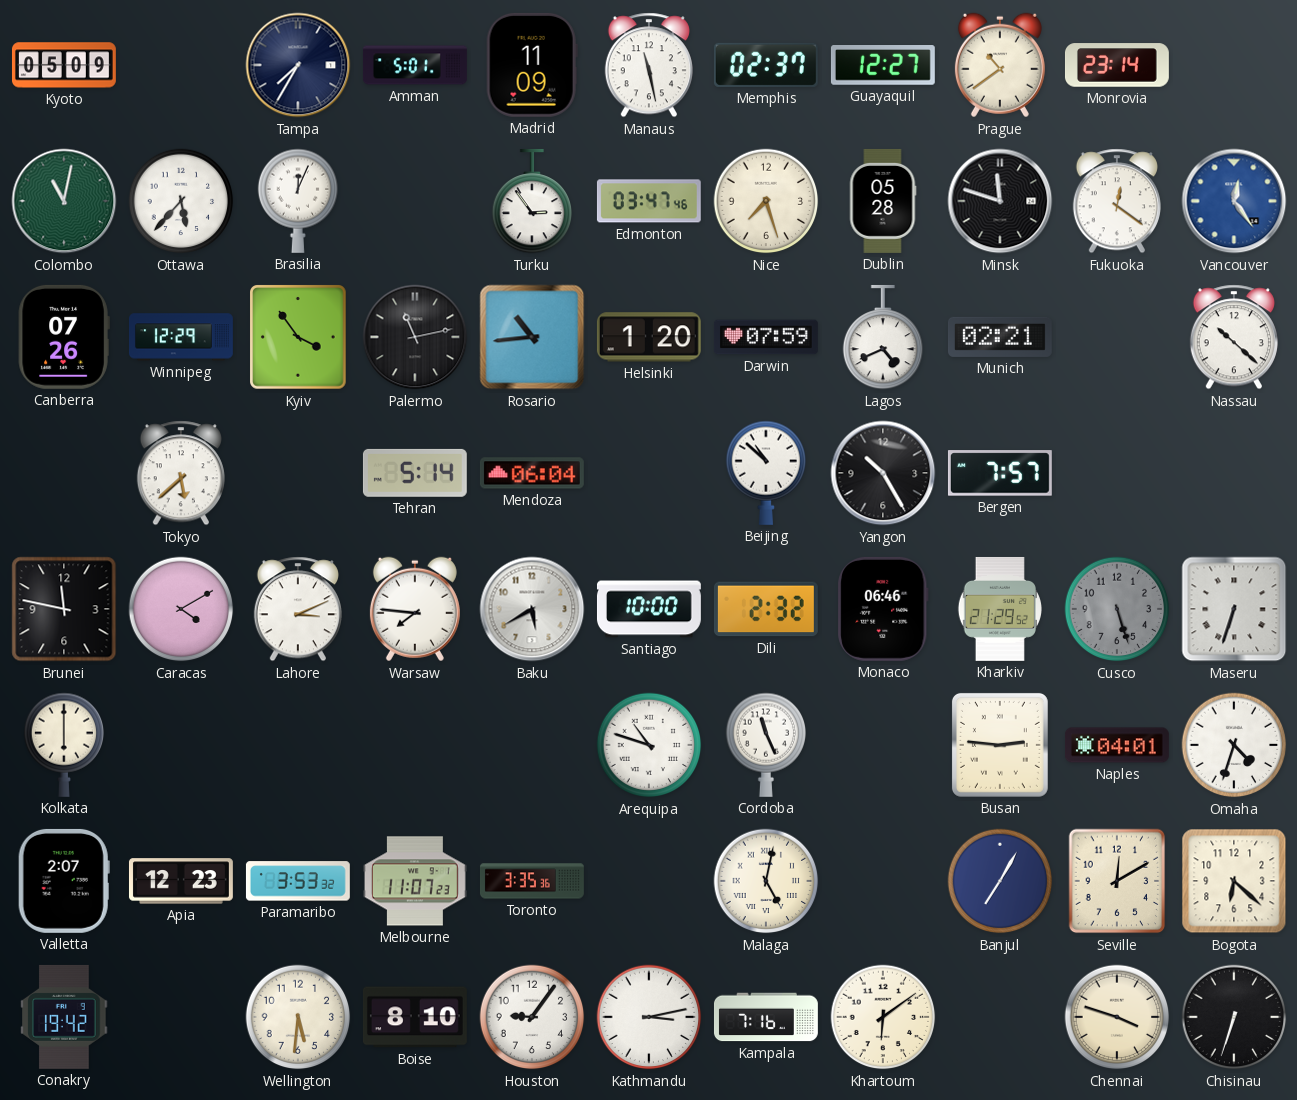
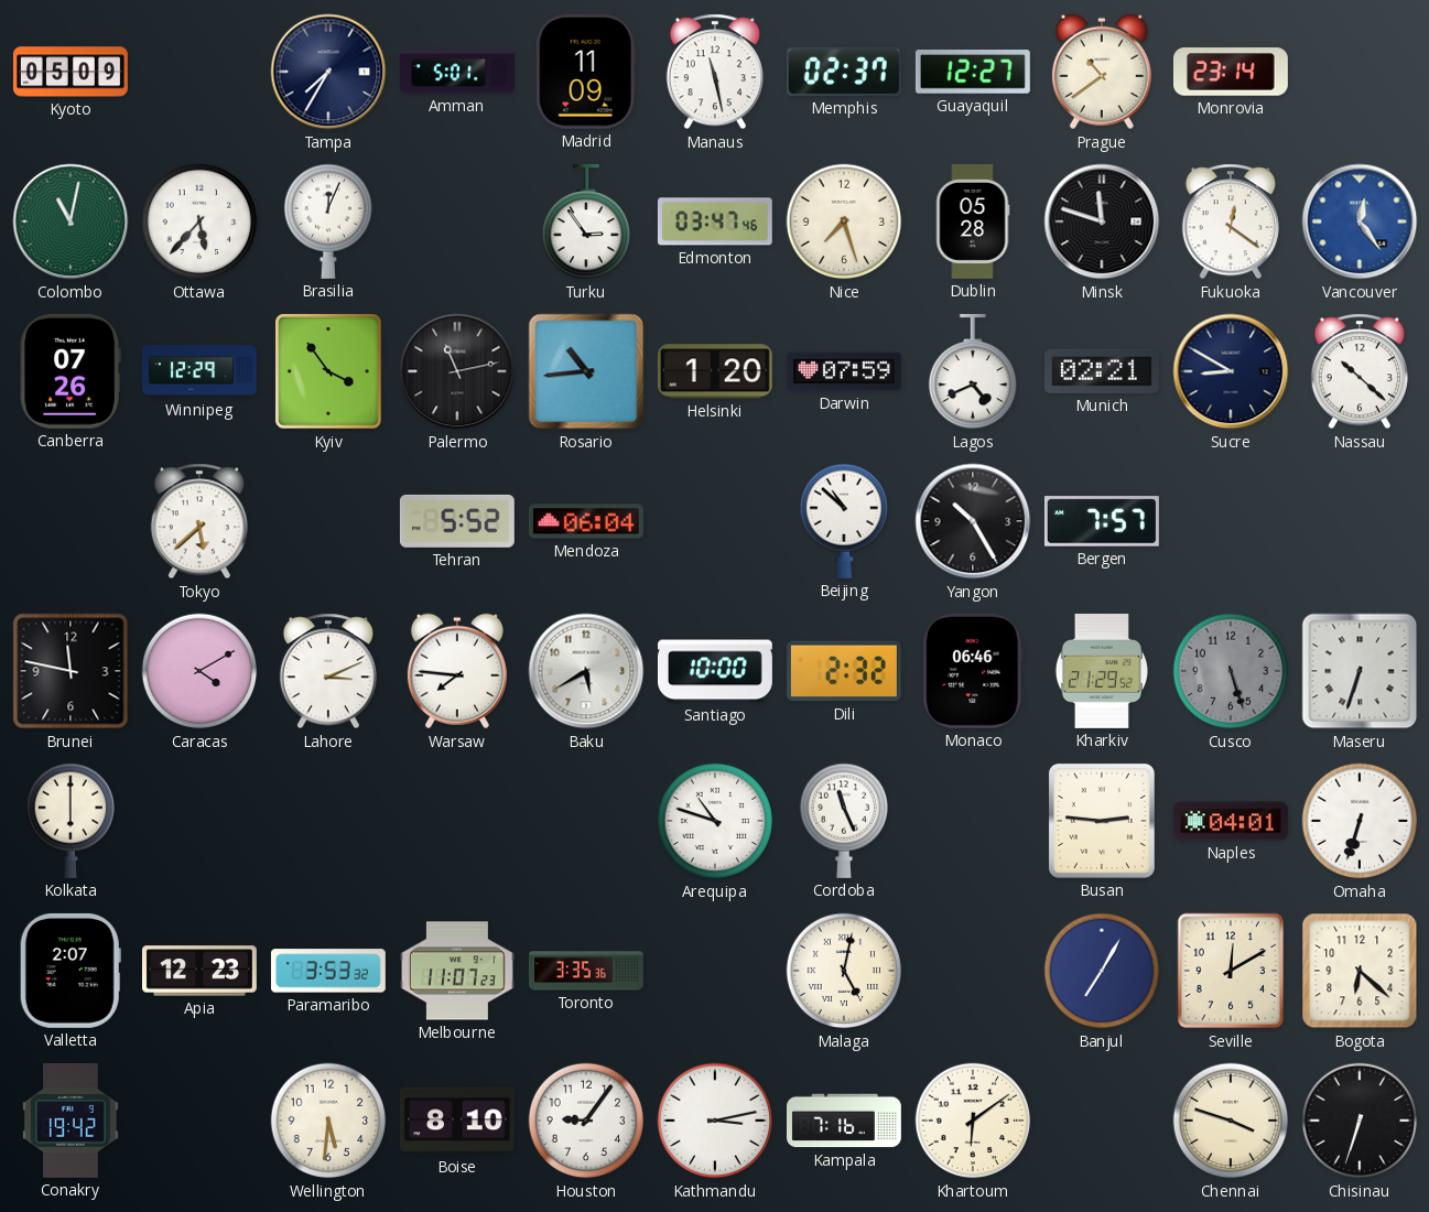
Sucre: none -> 8:50
Tehran: 5:14 -> 5:52
Omaha: 4:33 -> 6:33
